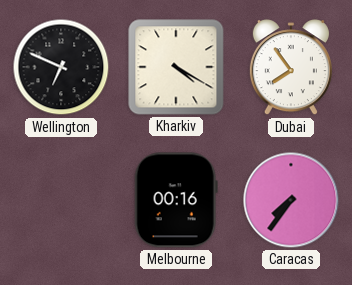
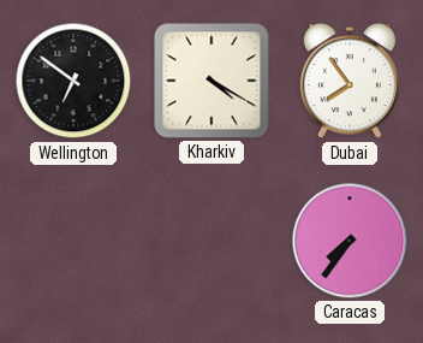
Wellington: 6:49 -> 6:51
Melbourne: 00:16 -> none
